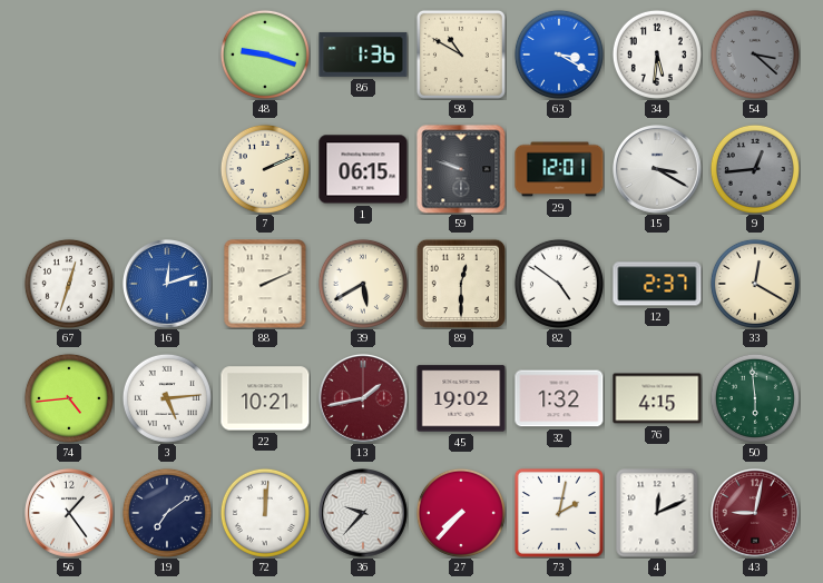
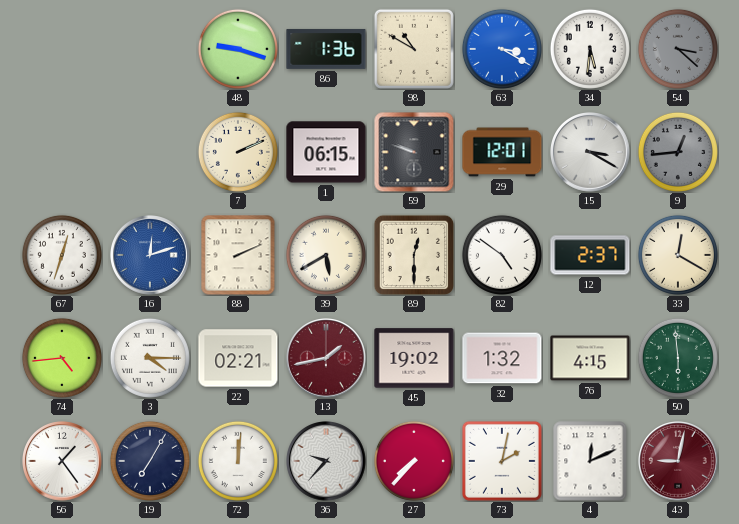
3: 5:14 -> 4:15
22: 10:21 -> 02:21
19: 7:09 -> 7:05
